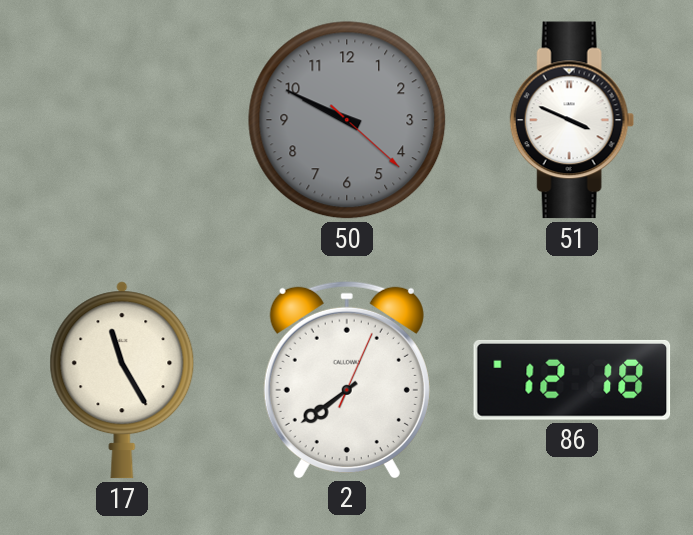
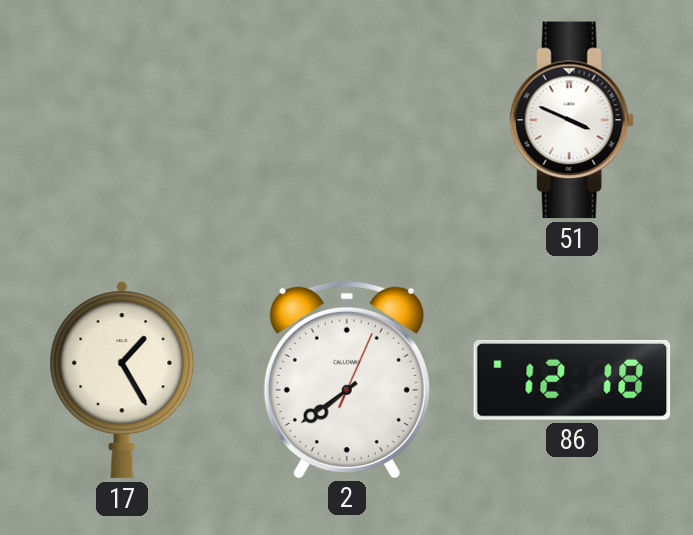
50: 9:49 -> none
17: 11:25 -> 1:25
